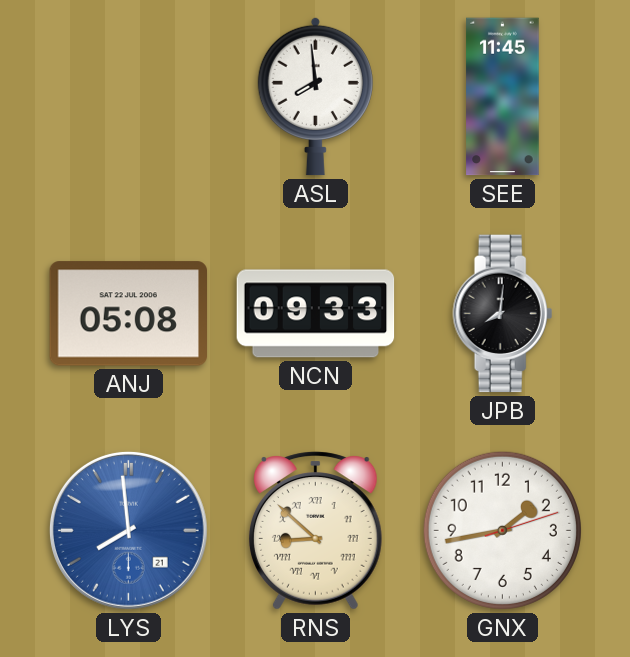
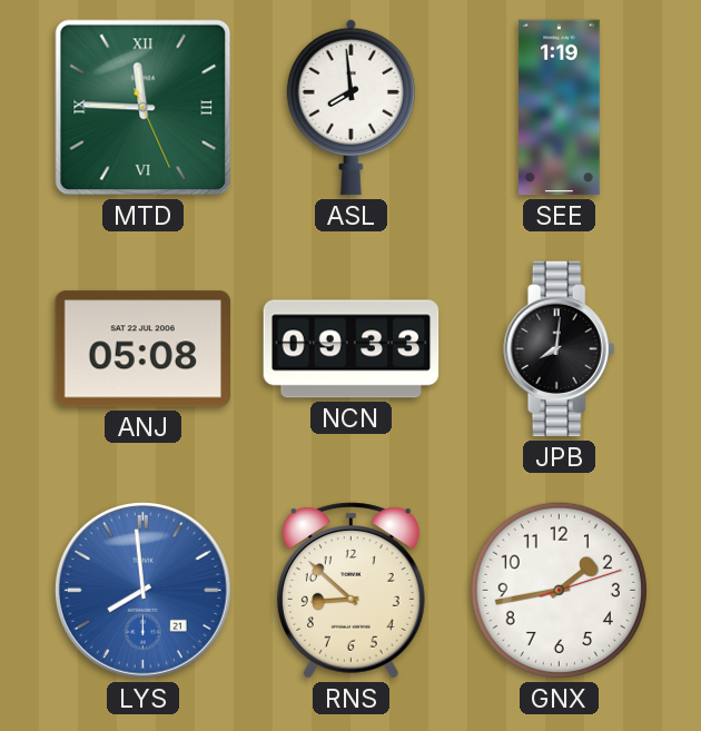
MTD: none -> 11:45
SEE: 11:45 -> 1:19
RNS numerals: Roman -> Arabic
